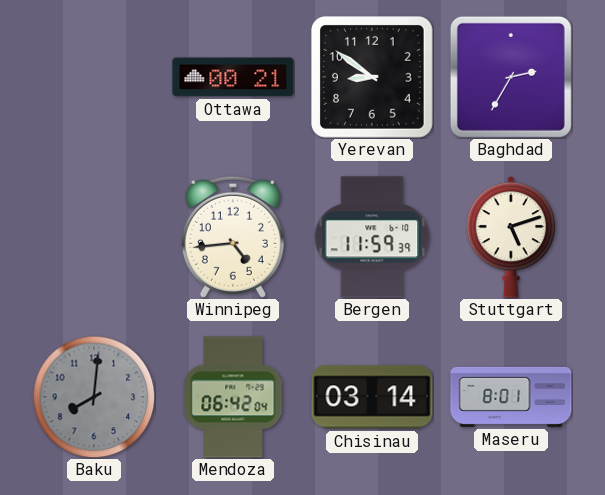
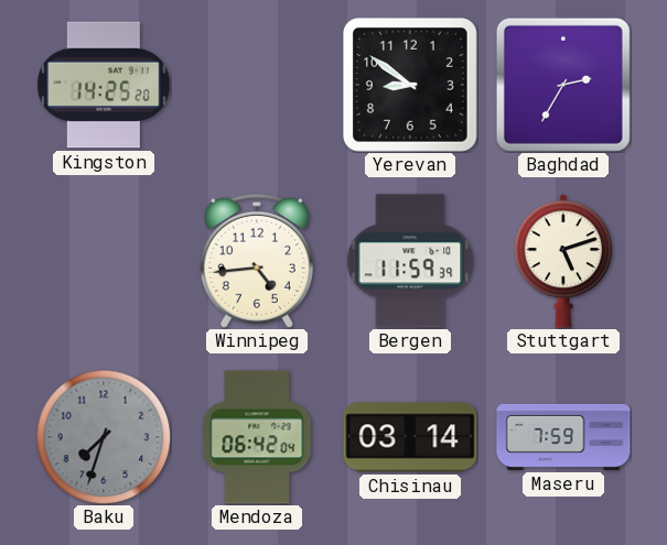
Kingston: none -> 14:25
Ottawa: 00:21 -> none
Baku: 8:01 -> 7:33
Maseru: 8:01 -> 7:59
